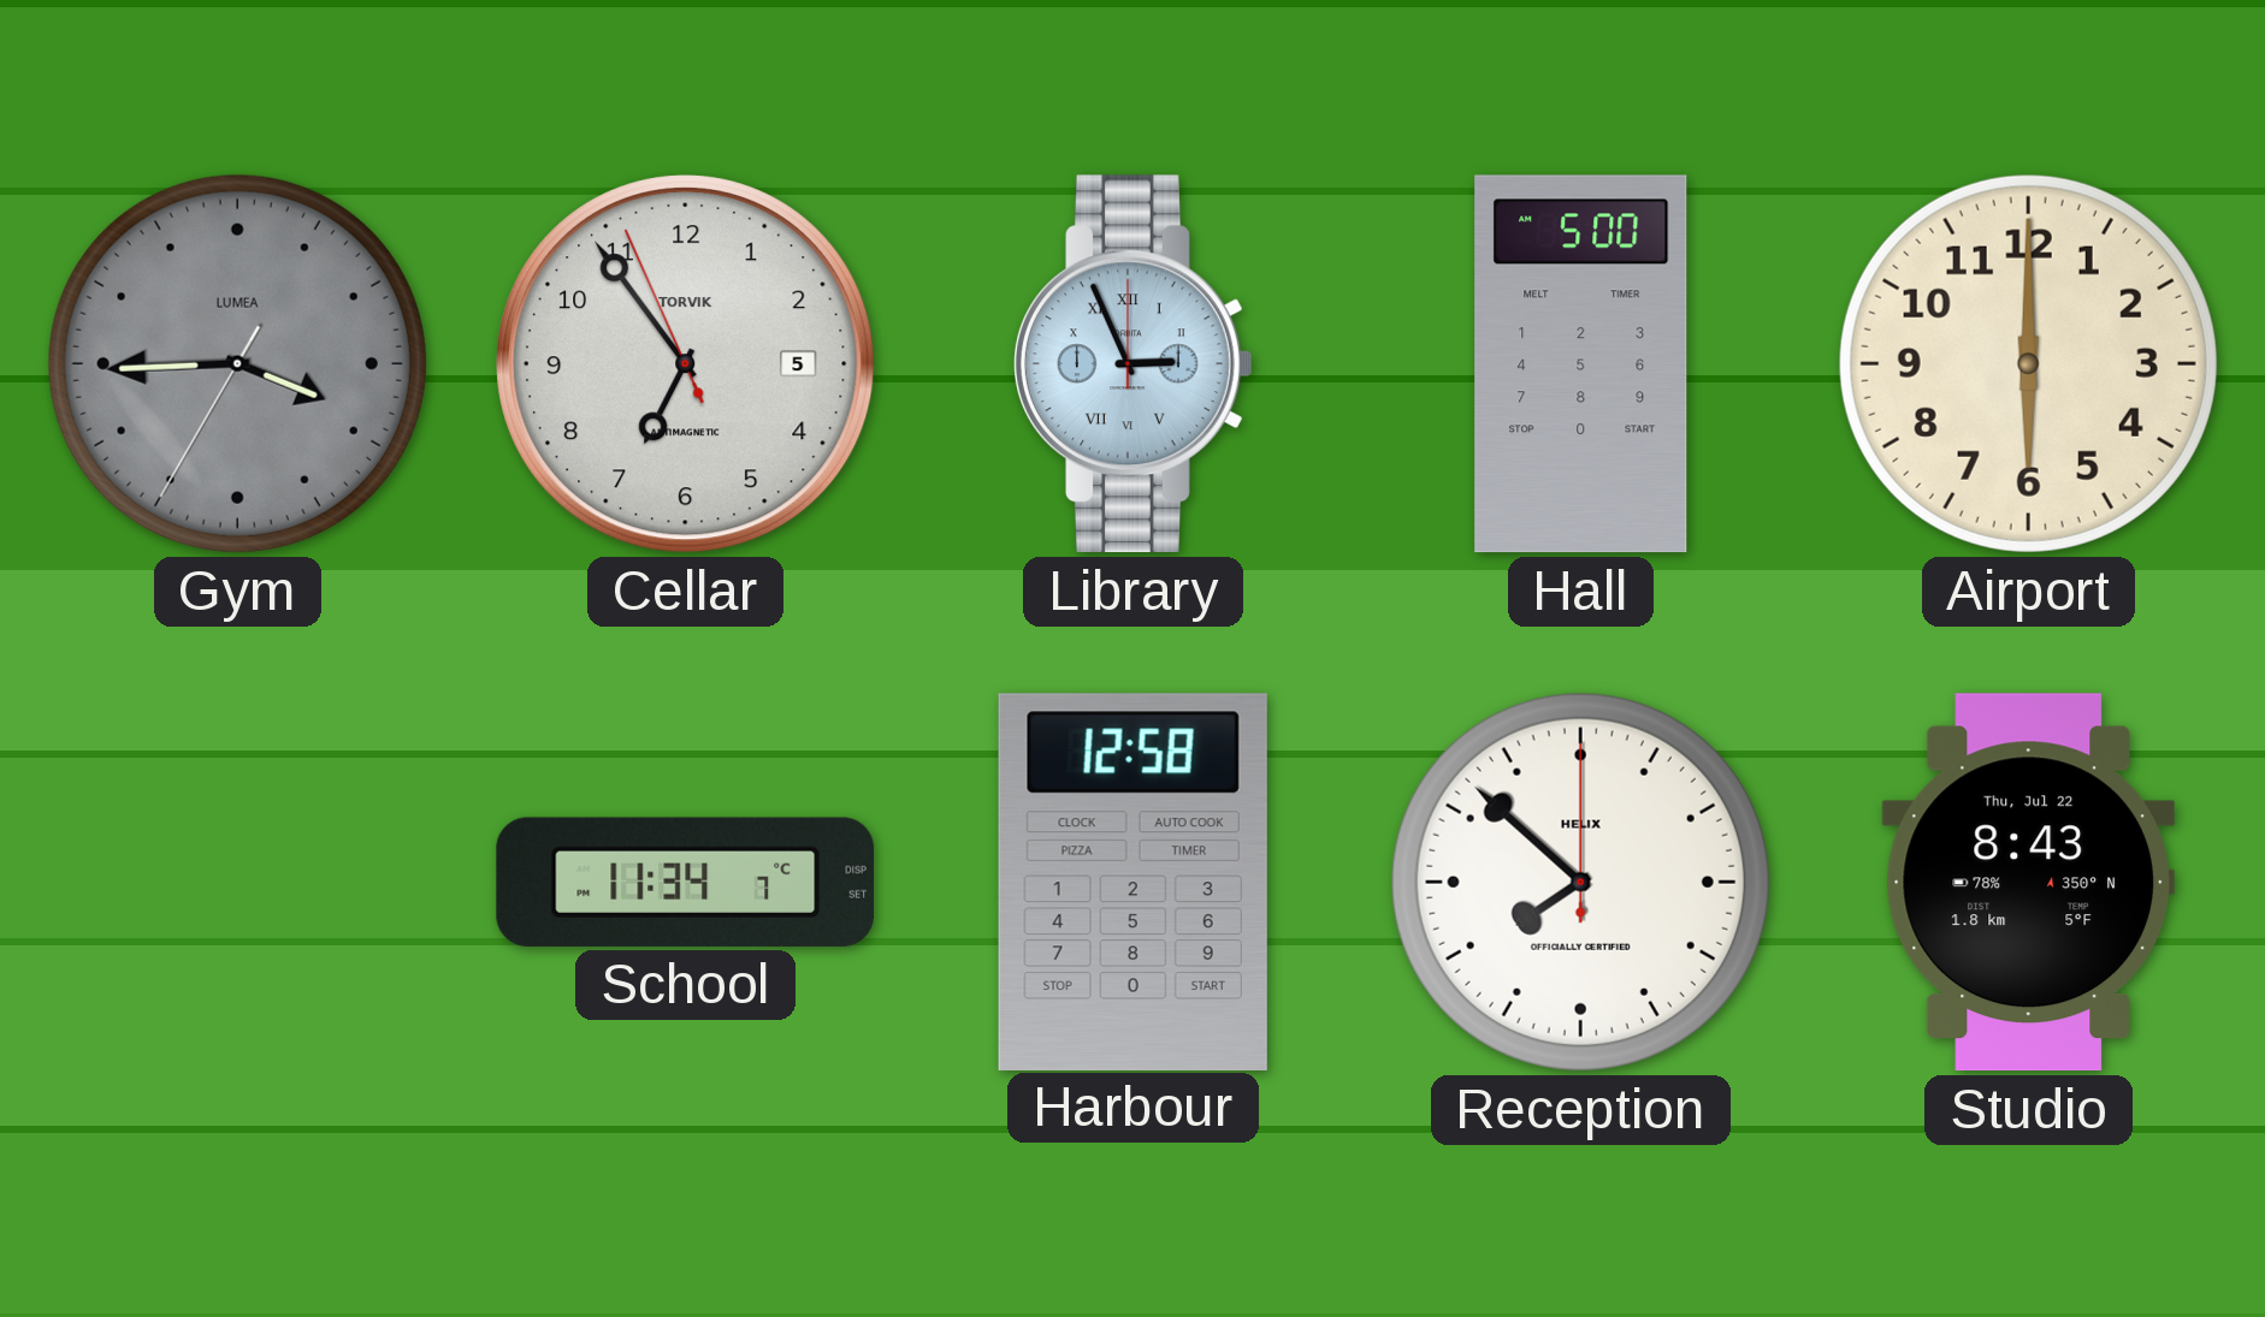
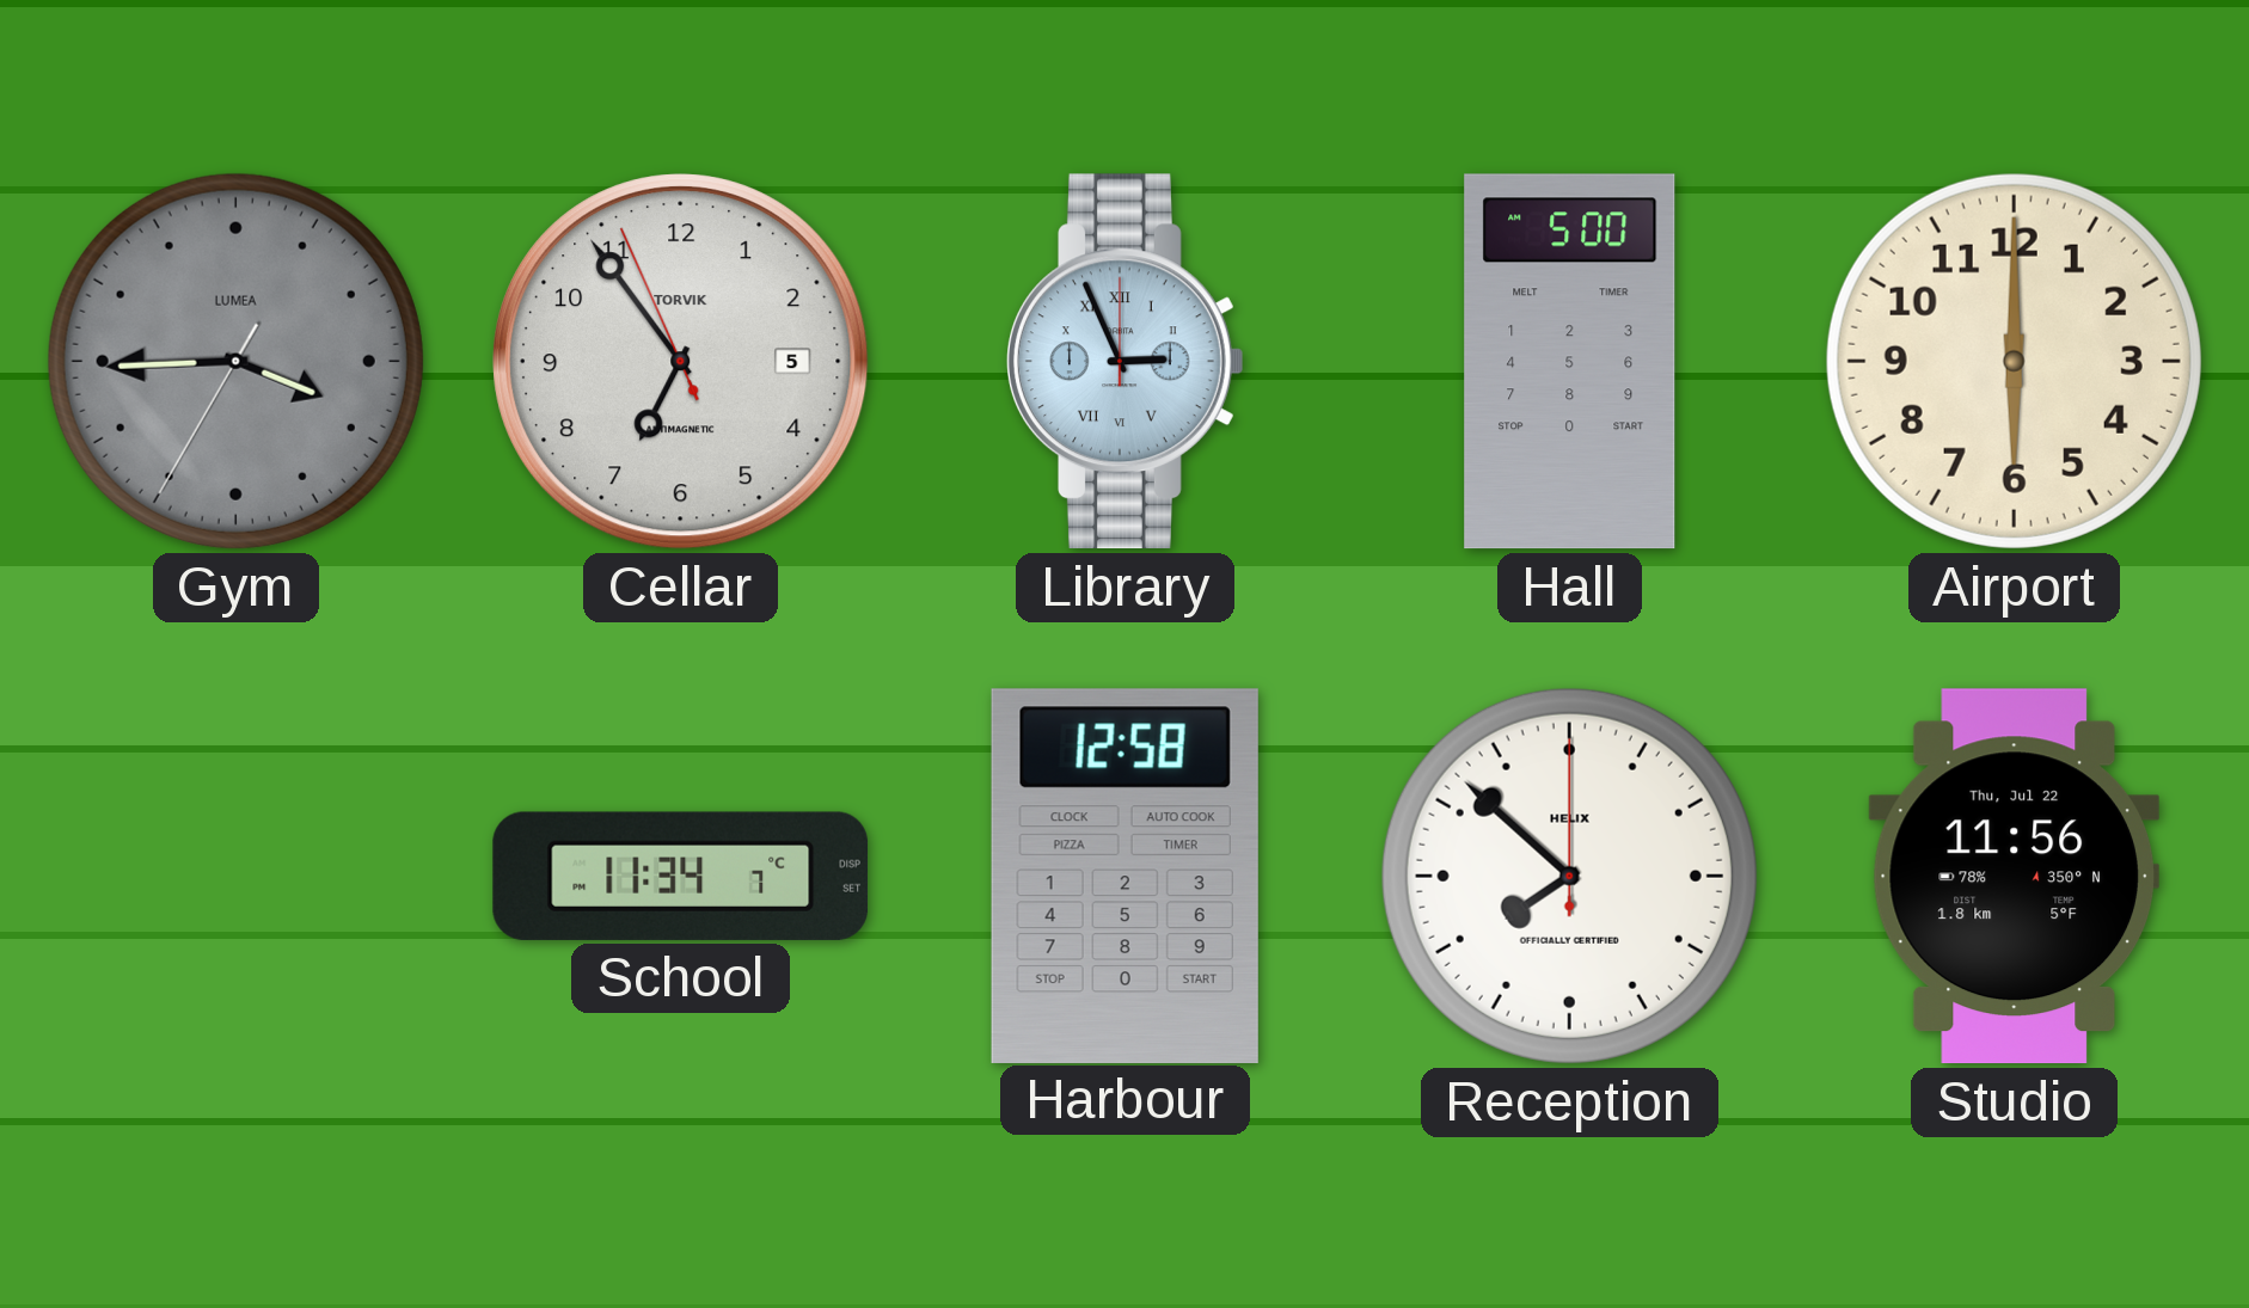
Studio: 8:43 -> 11:56
